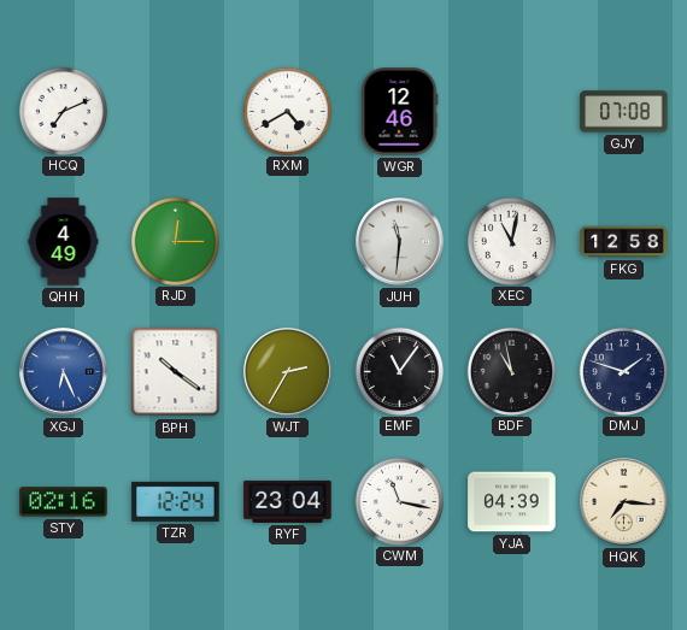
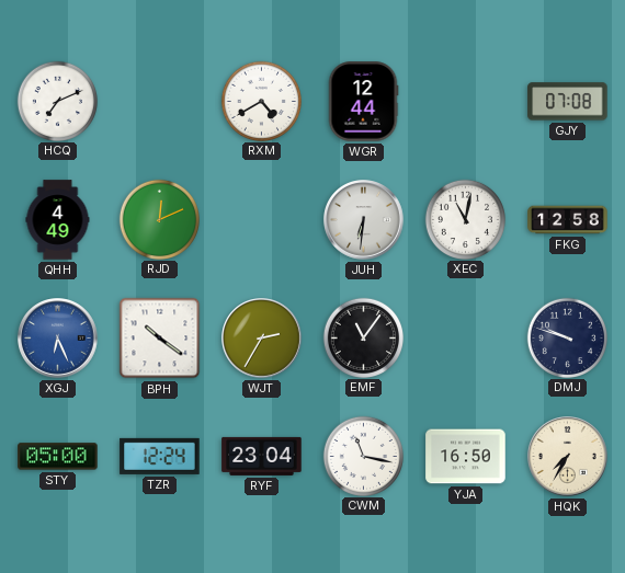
WGR: 12:46 -> 12:44
RJD: 12:15 -> 12:11
JUH: 11:31 -> 6:31
BDF: 10:58 -> none
DMJ: 1:48 -> 9:48
STY: 02:16 -> 05:00
YJA: 04:39 -> 16:50
HQK: 7:16 -> 7:35
